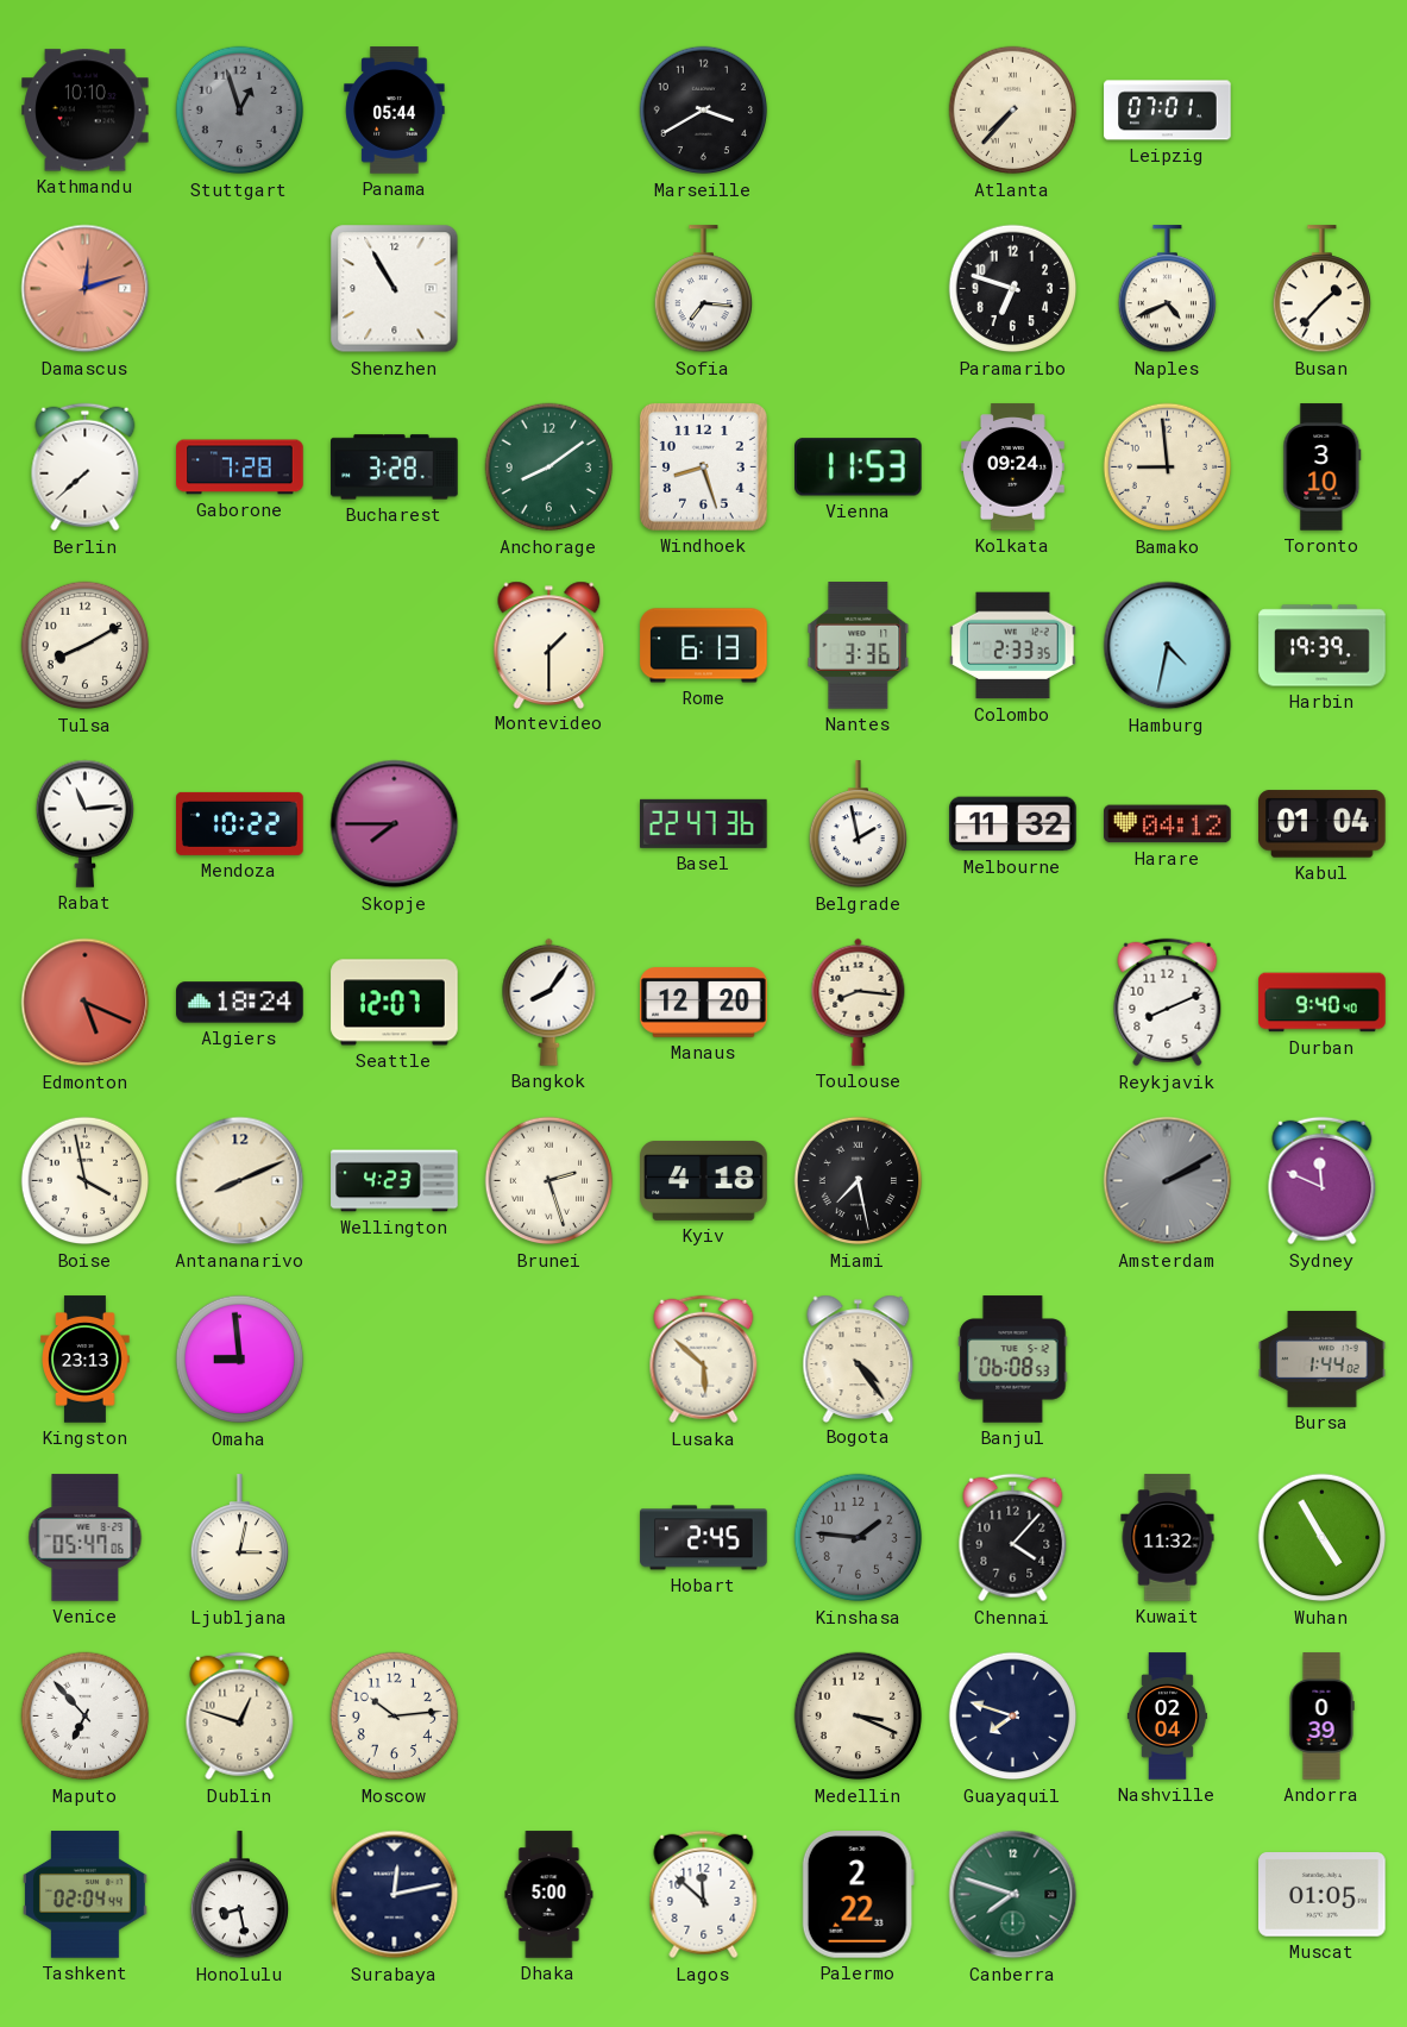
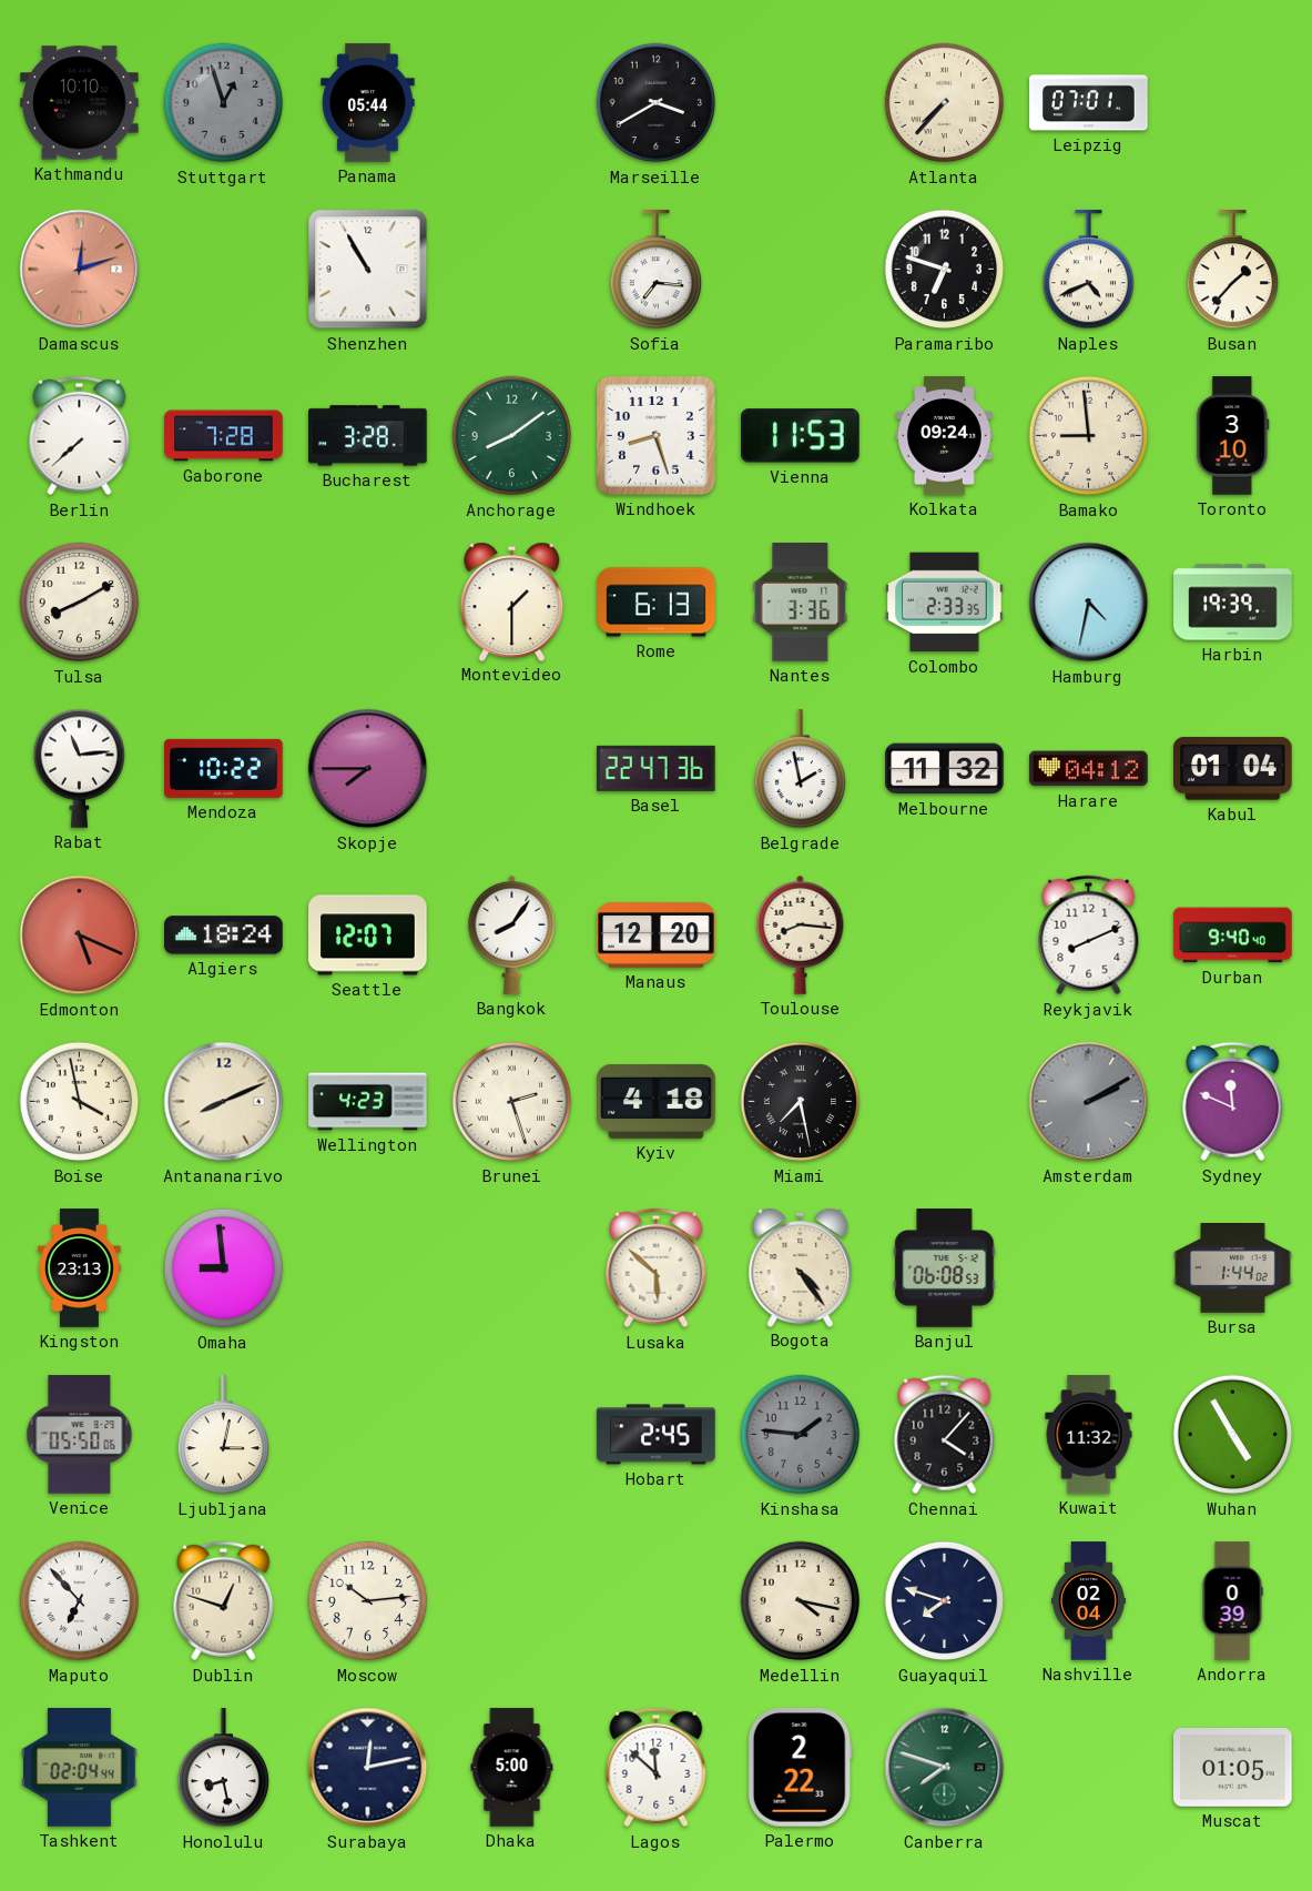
Venice: 05:47 -> 05:50
Medellin: 3:19 -> 4:17
